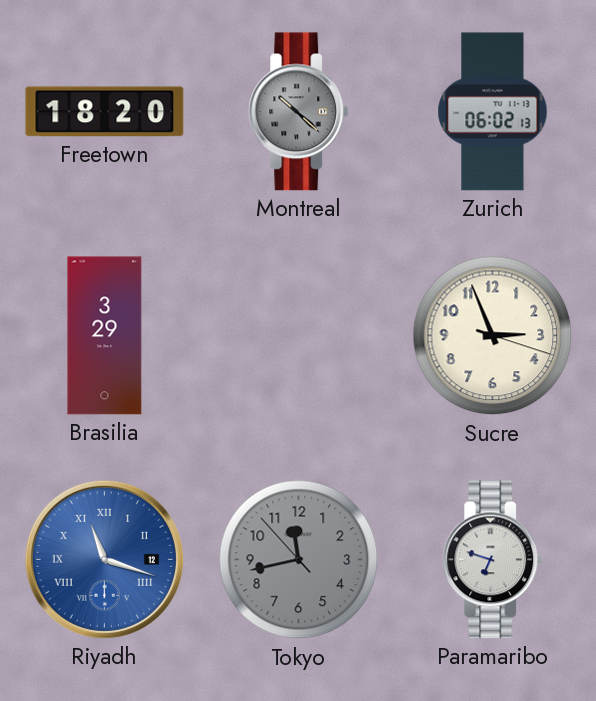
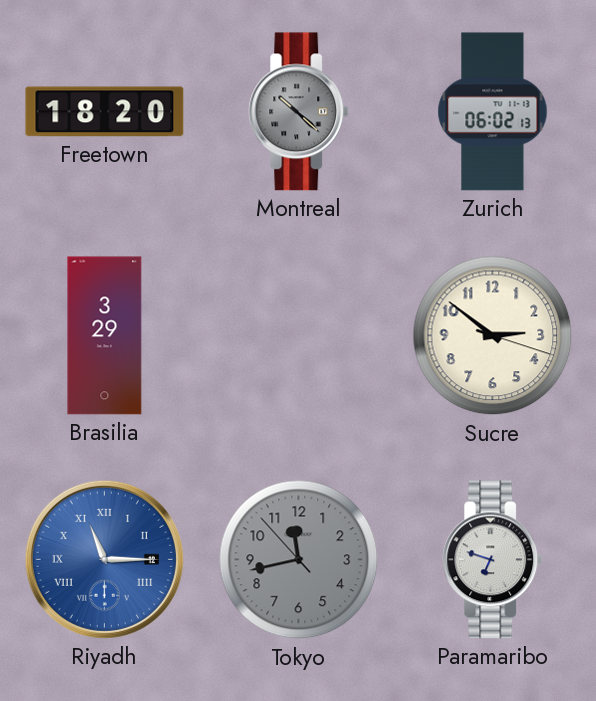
Sucre: 2:56 -> 2:51
Riyadh: 11:18 -> 11:15
